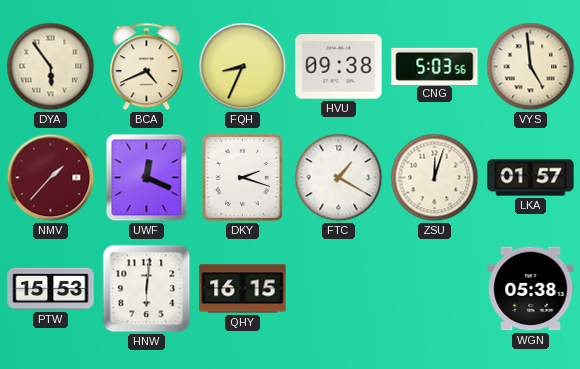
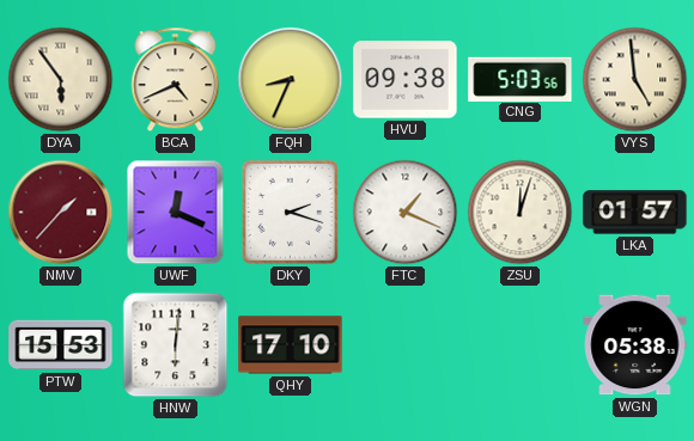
FTC: 1:20 -> 1:19
QHY: 16:15 -> 17:10
